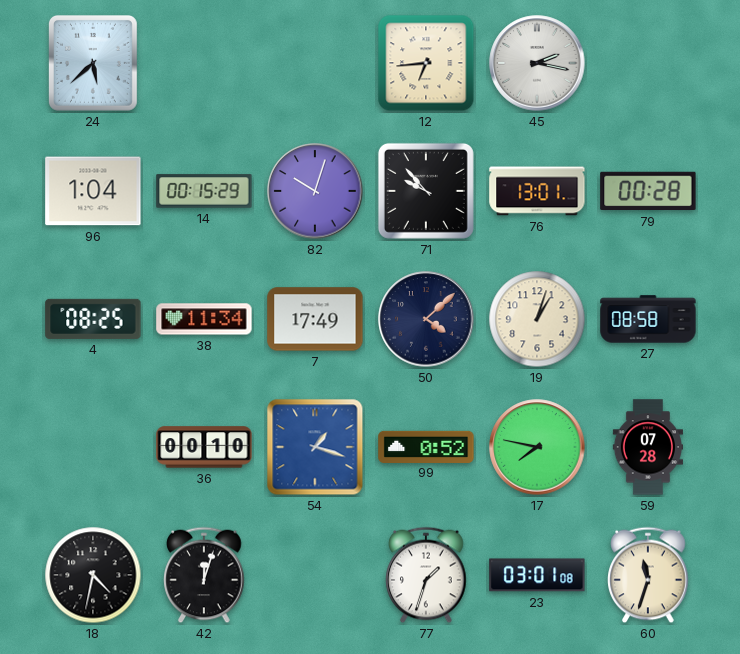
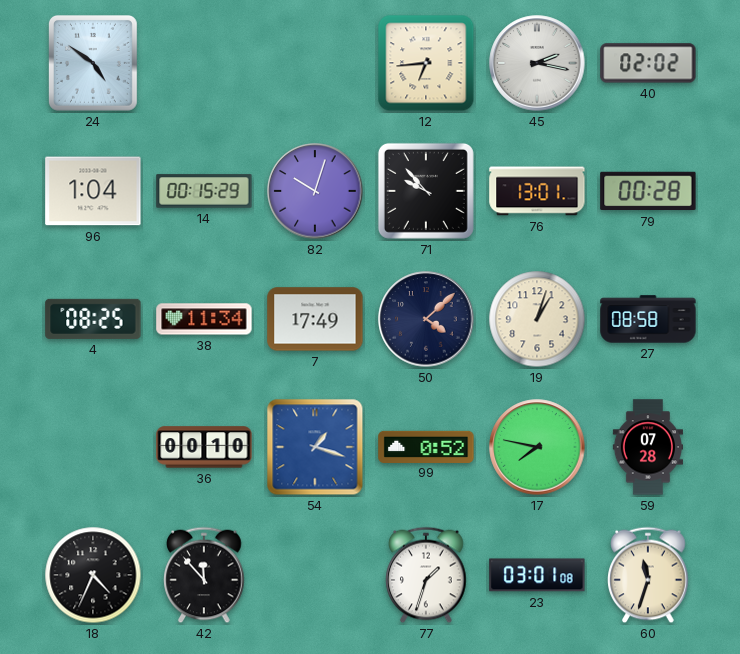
24: 5:38 -> 4:51
40: none -> 02:02
18: 4:32 -> 4:34
42: 12:03 -> 11:53
